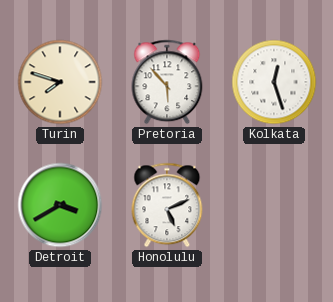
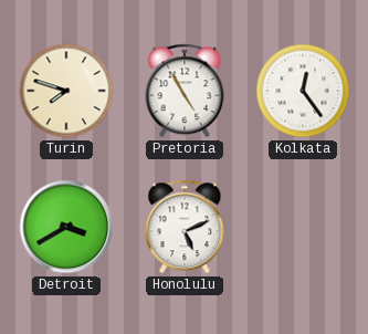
Pretoria: 5:53 -> 4:55
Kolkata: 12:27 -> 12:24
